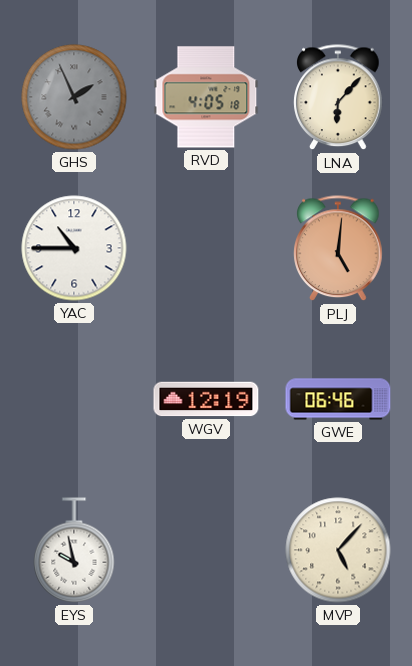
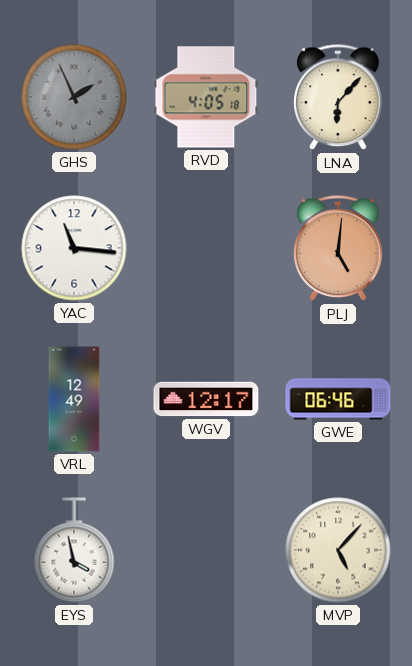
YAC: 10:45 -> 11:16
VRL: none -> 12:49
WGV: 12:19 -> 12:17
EYS: 9:58 -> 3:58
